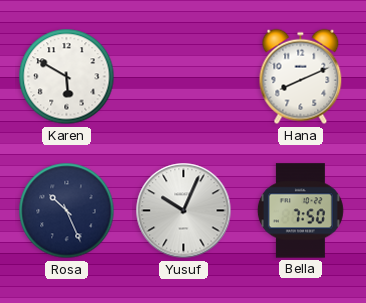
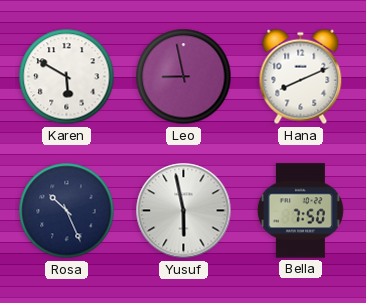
Leo: none -> 8:58
Yusuf: 10:04 -> 5:58
